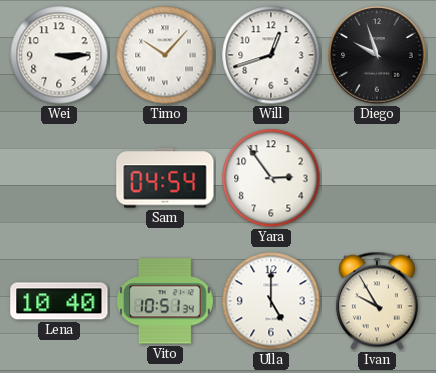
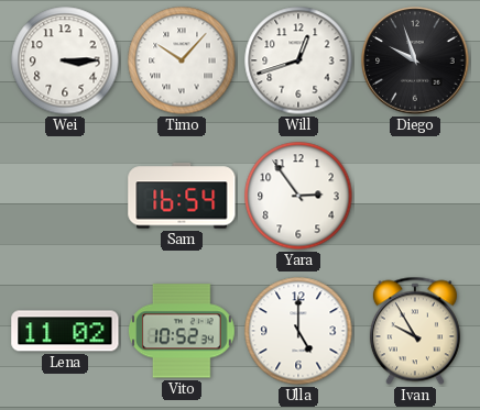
Sam: 04:54 -> 16:54
Lena: 10:40 -> 11:02
Vito: 10:51 -> 10:52
